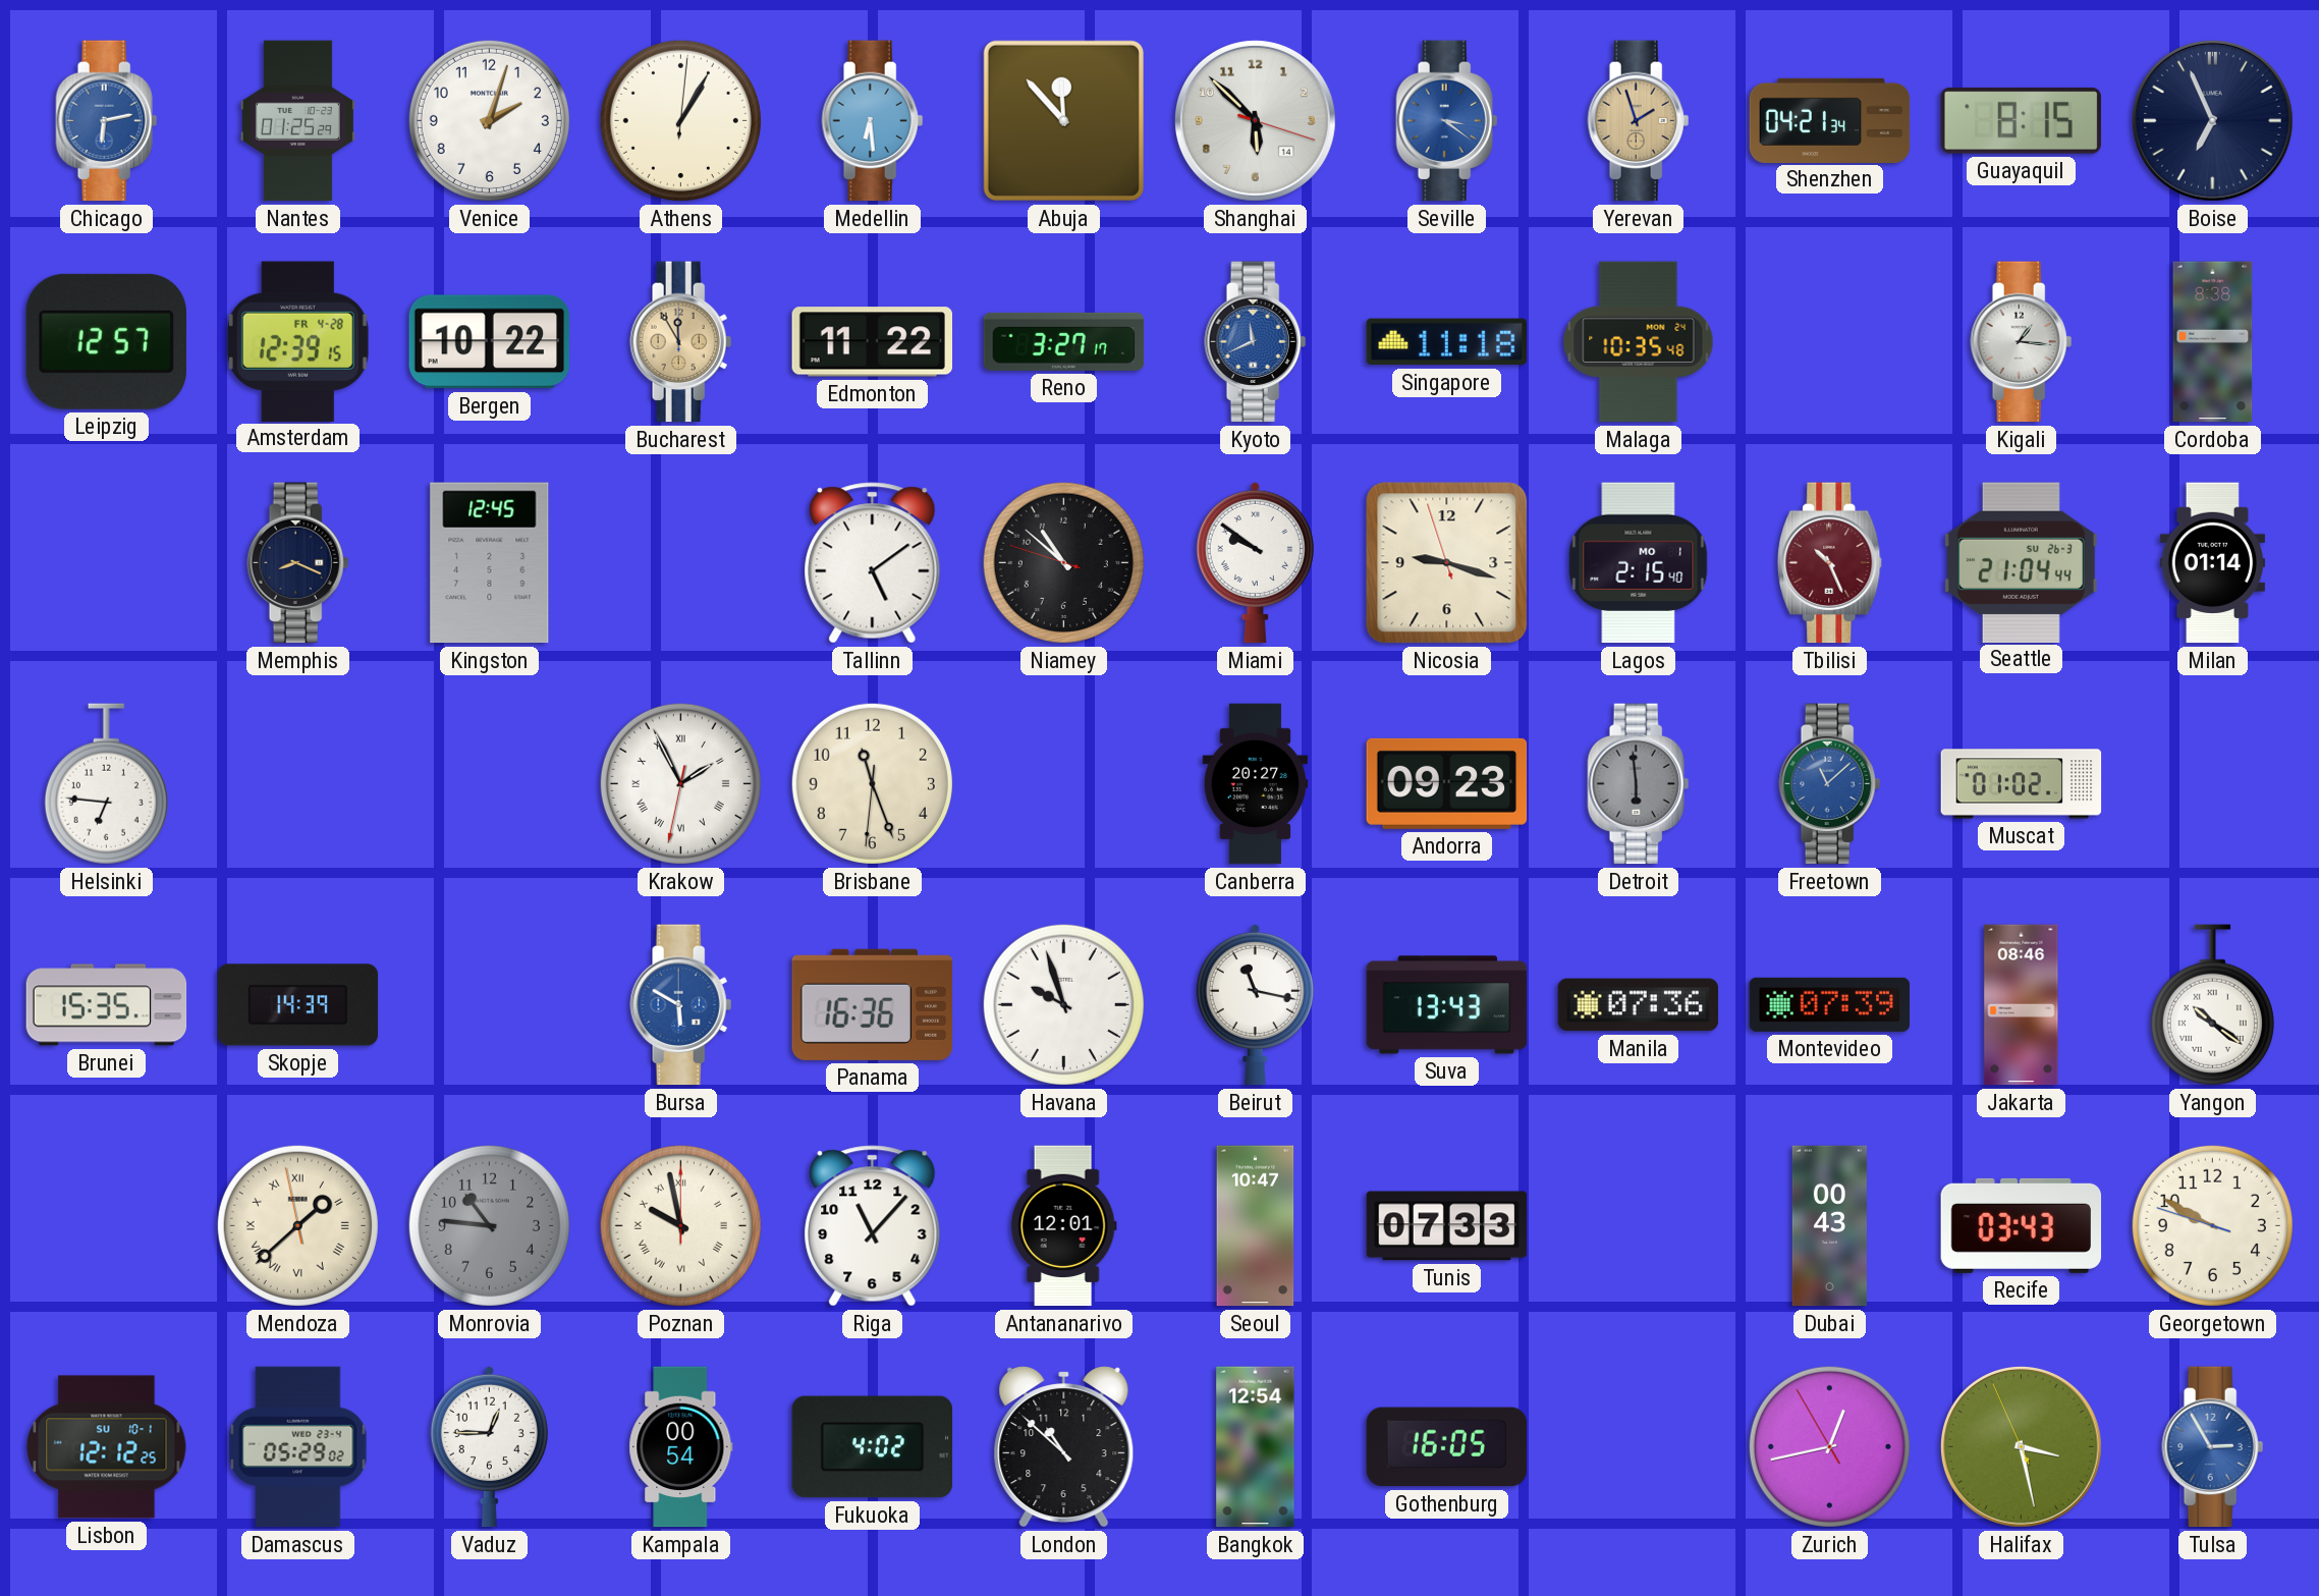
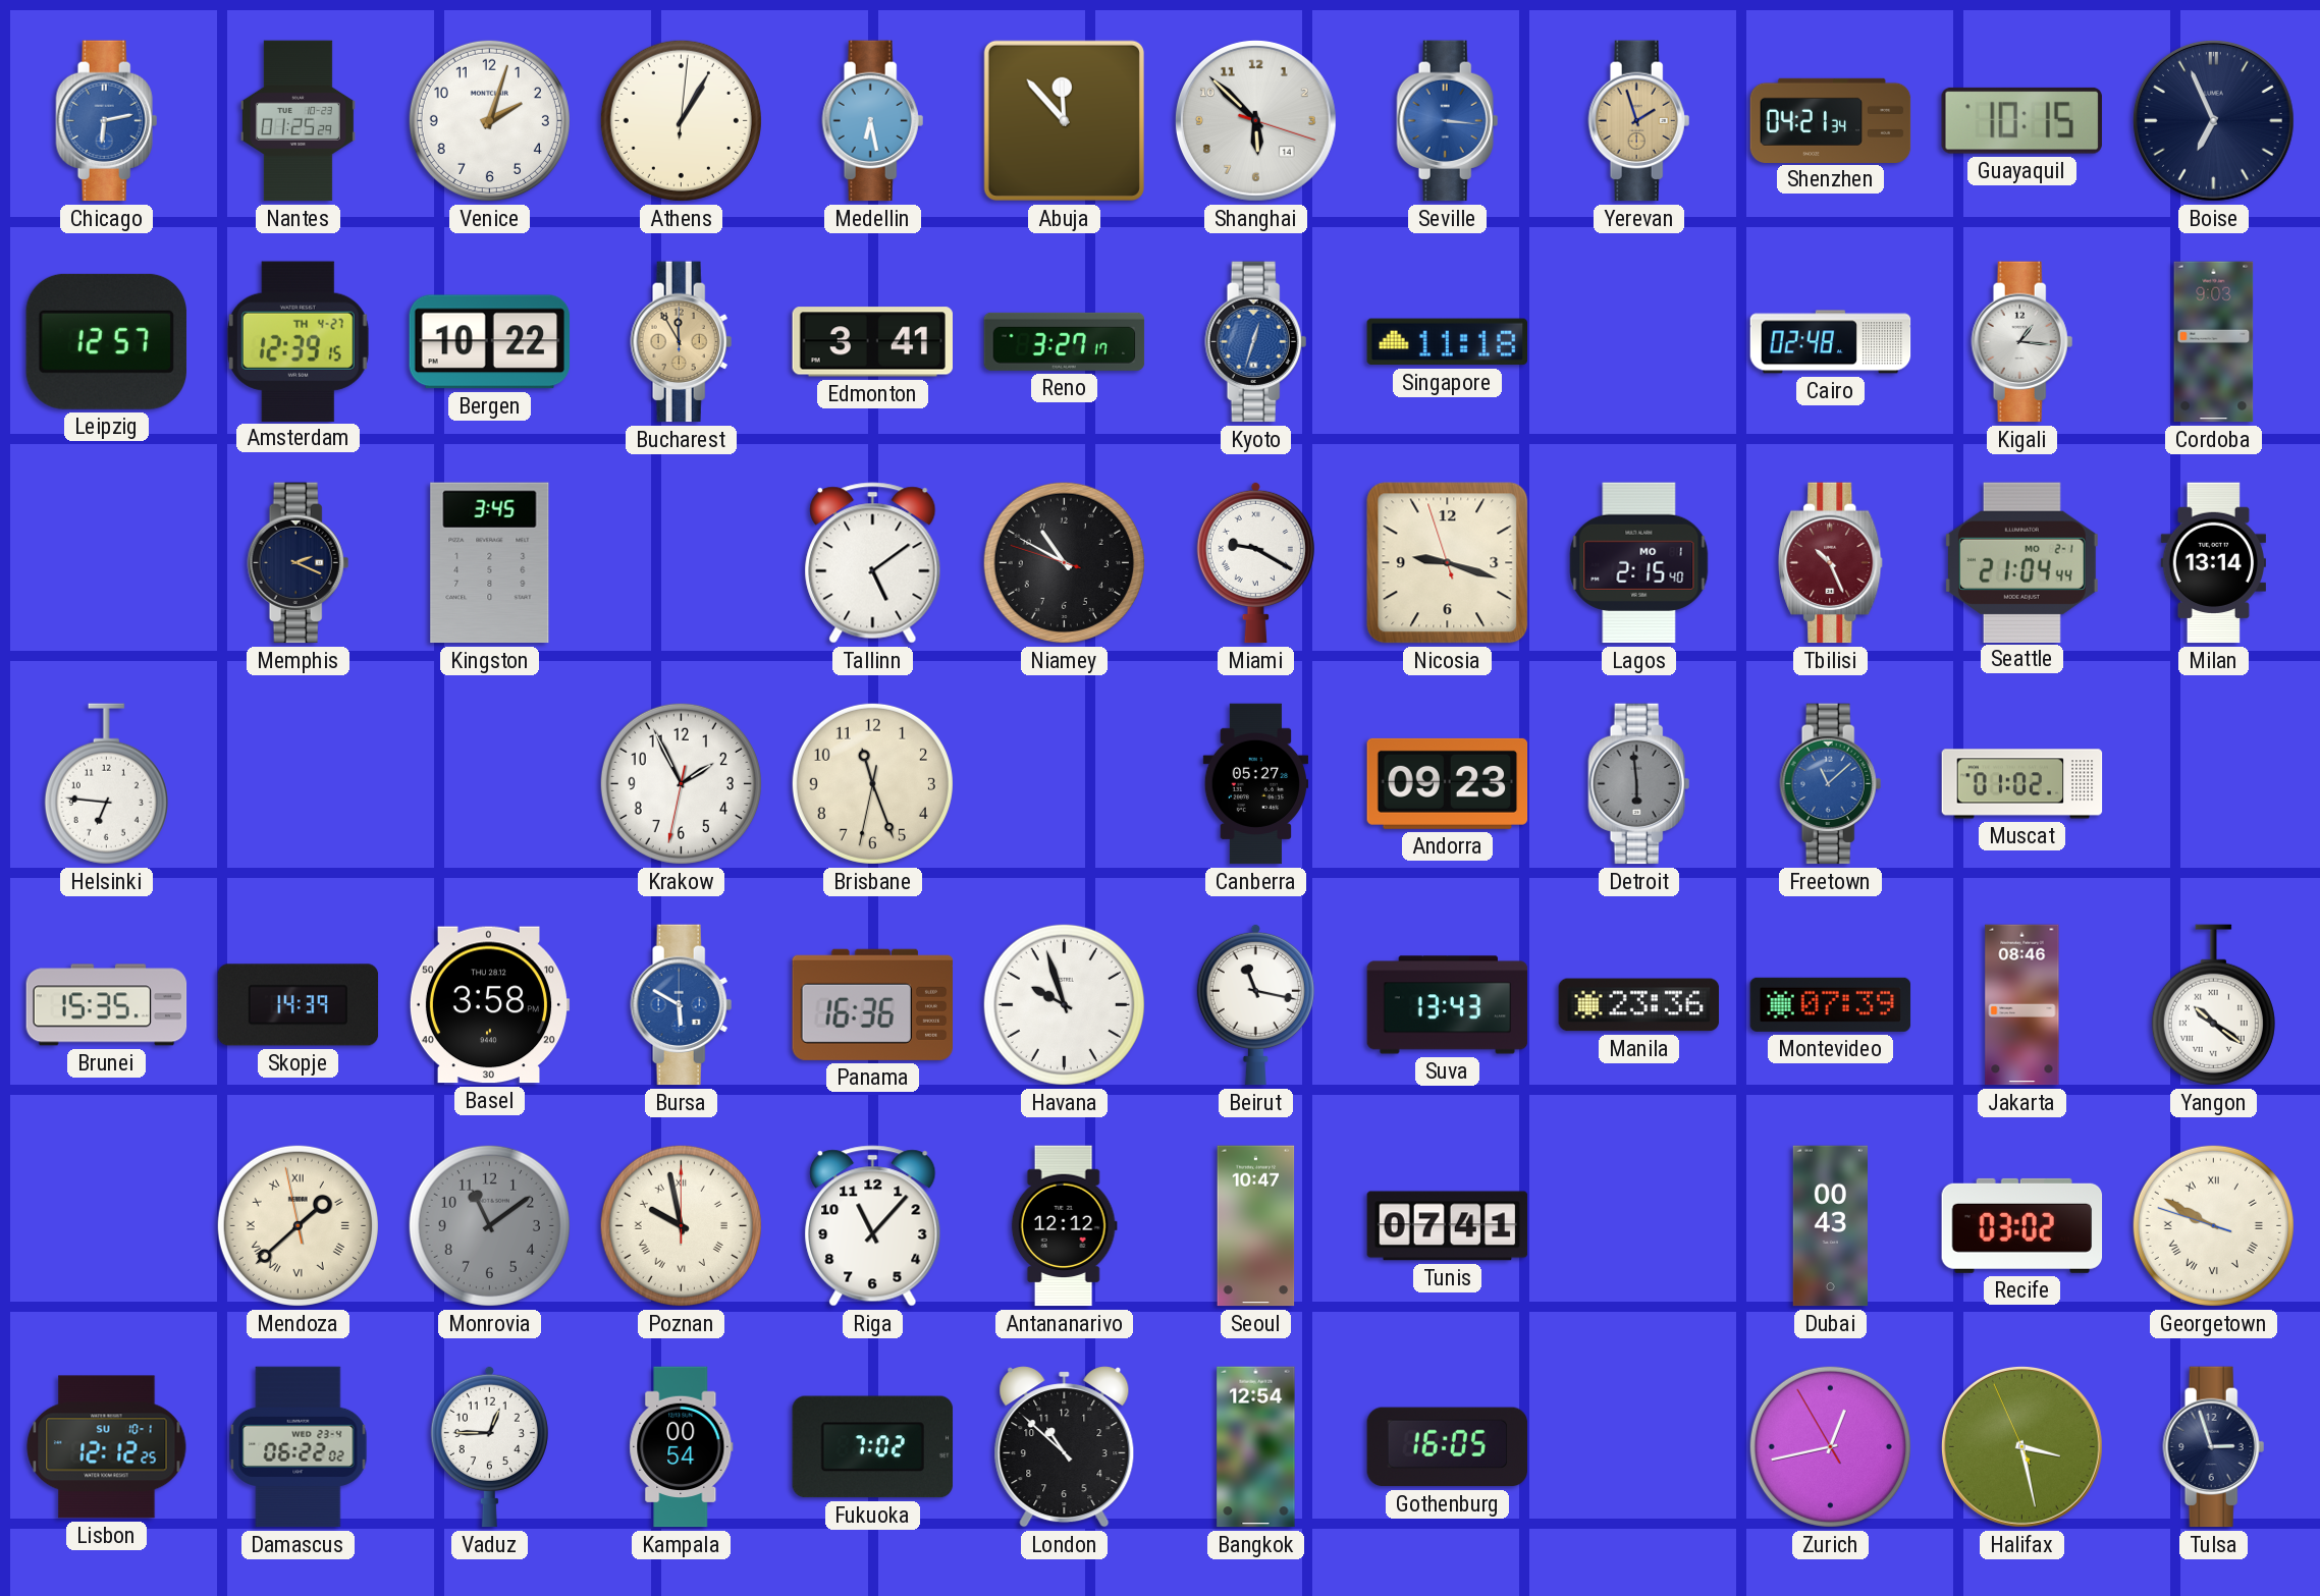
Medellin: 6:29 -> 6:28
Seville: 3:21 -> 3:16
Guayaquil: 8:15 -> 10:15
Amsterdam date: FR 4-28 -> TH 4-27
Edmonton: 11:22 -> 3:41
Kyoto: 11:41 -> 12:33
Malaga: 10:35 -> none
Cairo: none -> 02:48
Cordoba: 8:38 -> 9:03
Memphis: 8:19 -> 2:19
Kingston: 12:45 -> 3:45
Niamey: 10:51 -> 10:49
Miami: 9:51 -> 9:20
Seattle date: SU 26-3 -> MO 2-1
Milan: 01:14 -> 13:14
Krakow numerals: Roman -> Arabic
Brisbane: 11:26:31 -> 11:26:32
Canberra: 20:27 -> 05:27
Basel: none -> 3:58
Manila: 07:36 -> 23:36
Monrovia: 10:46 -> 11:09
Antananarivo: 12:01 -> 12:12
Tunis: 07:33 -> 07:41
Recife: 03:43 -> 03:02
Georgetown numerals: Arabic -> Roman
Damascus: 05:29 -> 06:22
Fukuoka: 4:02 -> 7:02
Tulsa: 2:55 -> 2:57
Tulsa dial: blue -> navy
